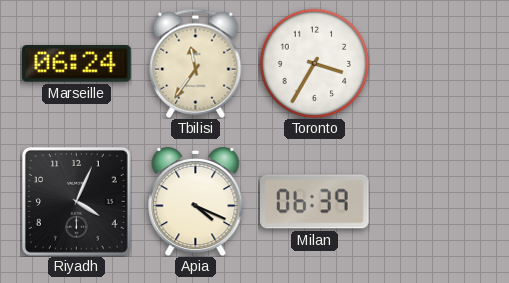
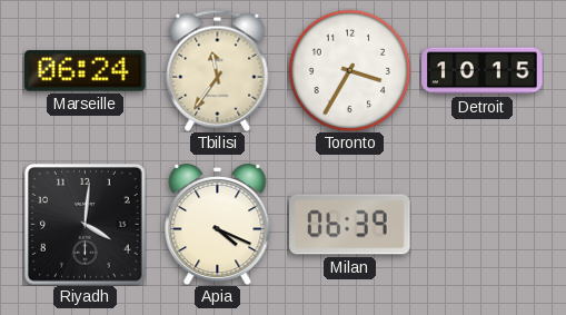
Detroit: none -> 10:15
Riyadh: 4:04 -> 4:01
